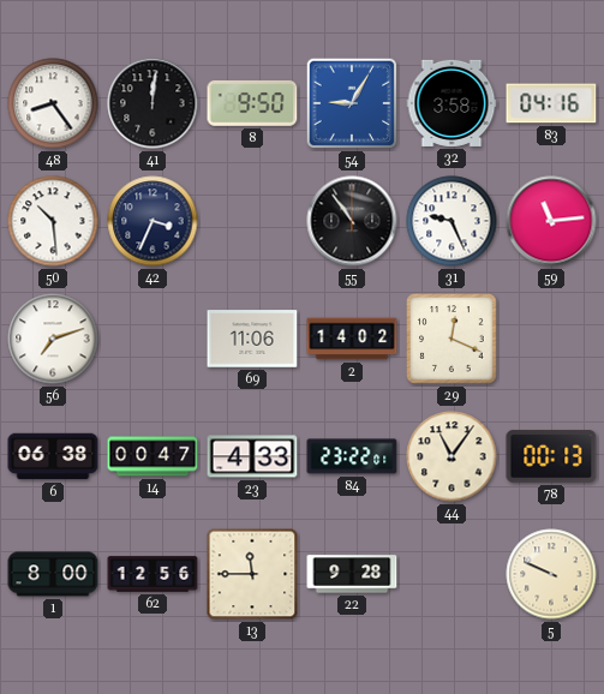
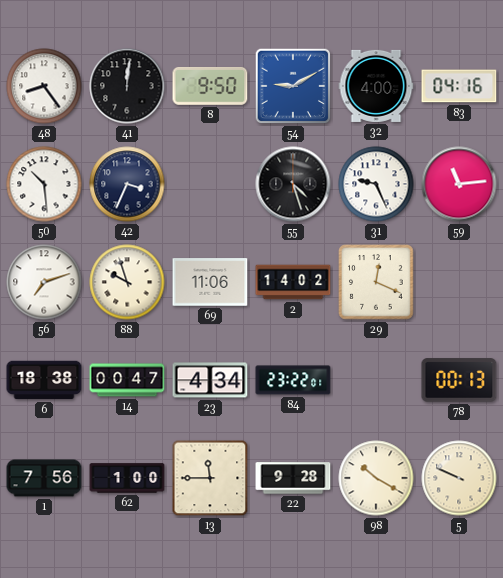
54: 9:05 -> 9:10
32: 3:58 -> 4:00
55: 10:54 -> 4:27
88: none -> 9:57
6: 06:38 -> 18:38
23: 4:33 -> 4:34
44: 11:06 -> none
1: 8:00 -> 7:56
62: 12:56 -> 1:00
98: none -> 10:20
